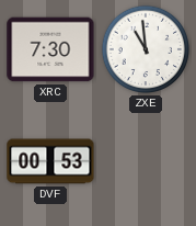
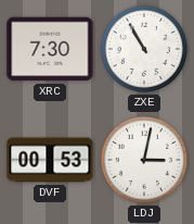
ZXE: 10:59 -> 10:55
LDJ: none -> 3:02
